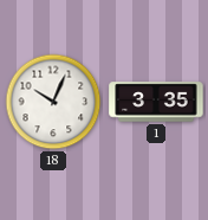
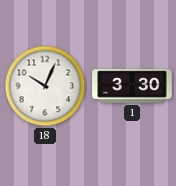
1: 3:35 -> 3:30
